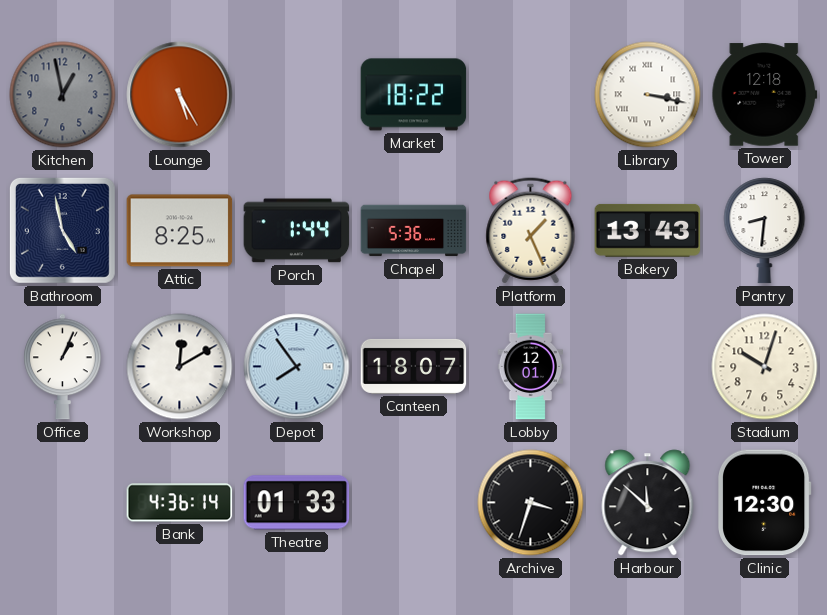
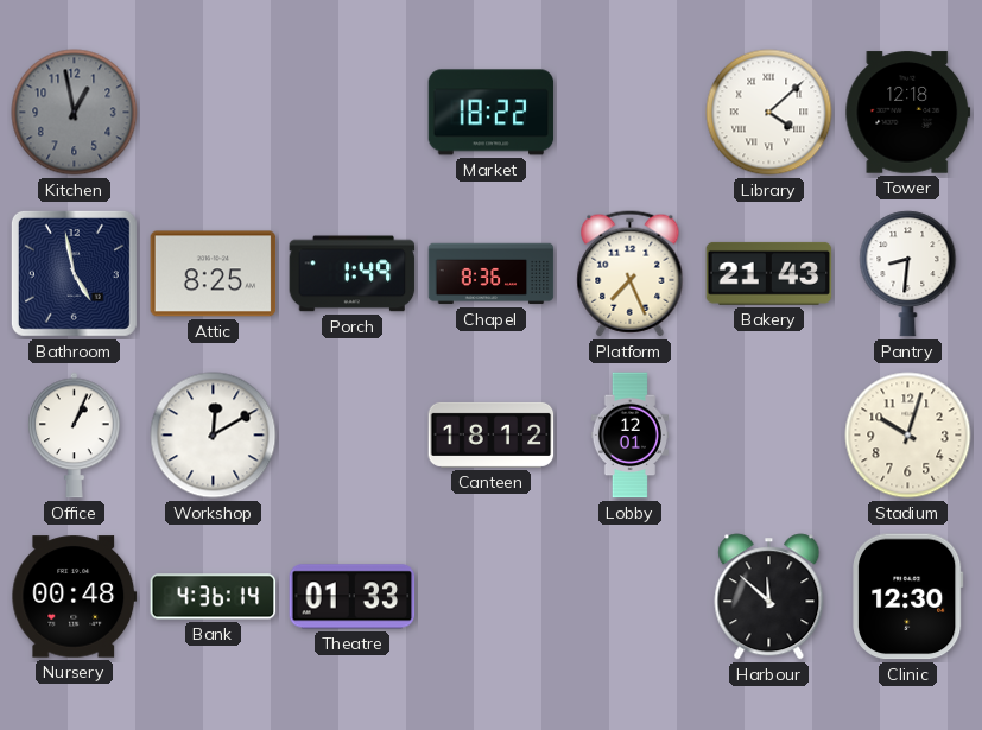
Lounge: 5:25 -> none
Library: 3:17 -> 4:08
Porch: 1:44 -> 1:49
Chapel: 5:36 -> 8:36
Platform: 1:26 -> 7:26
Bakery: 13:43 -> 21:43
Depot: 7:54 -> none
Canteen: 18:07 -> 18:12
Nursery: none -> 00:48
Archive: 3:33 -> none
